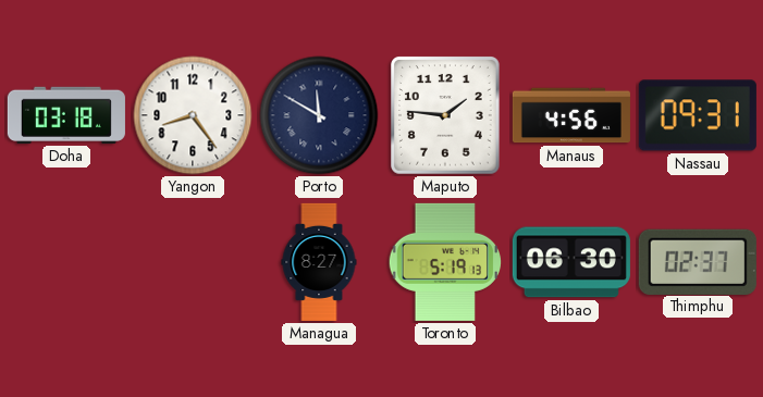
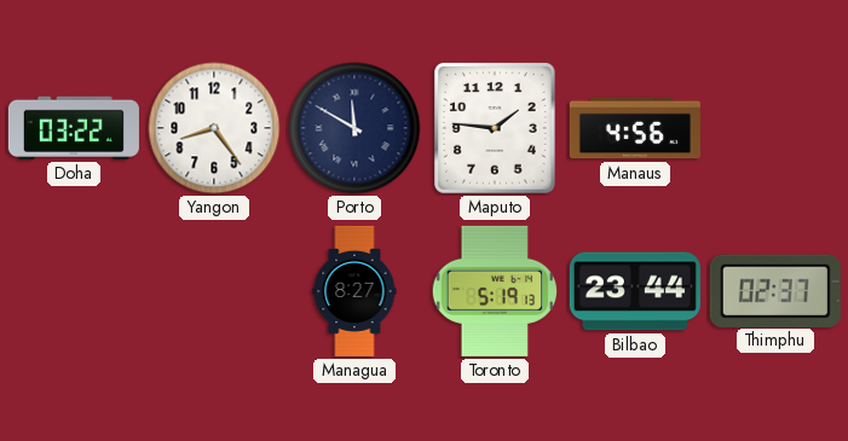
Doha: 03:18 -> 03:22
Nassau: 09:31 -> none
Bilbao: 06:30 -> 23:44
